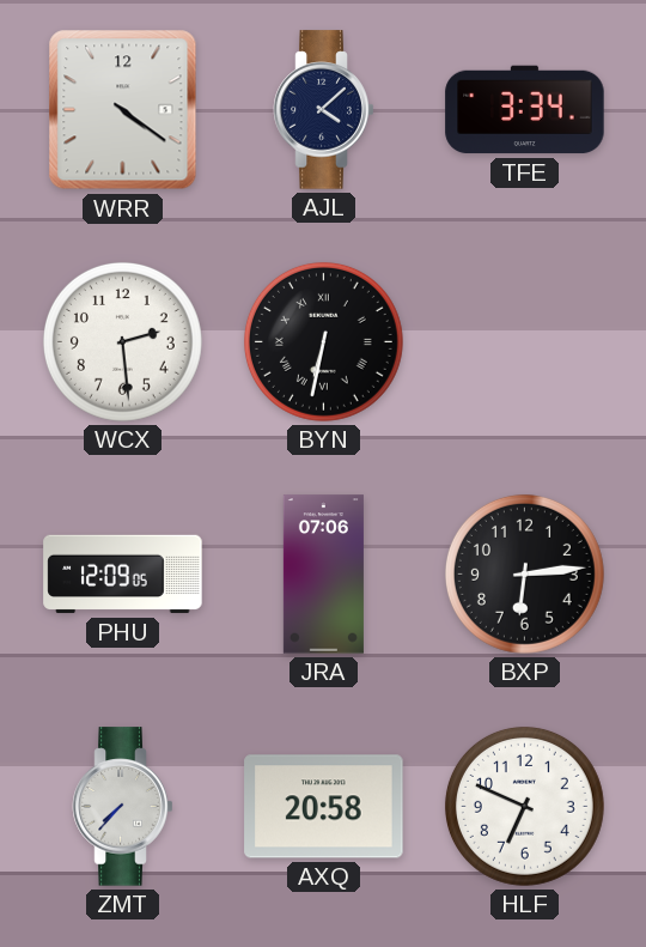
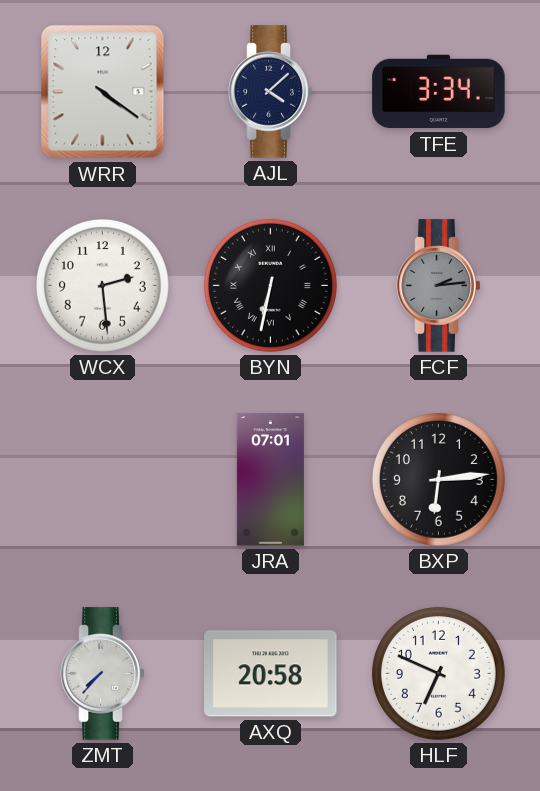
FCF: none -> 2:14
PHU: 12:09 -> none
JRA: 07:06 -> 07:01
